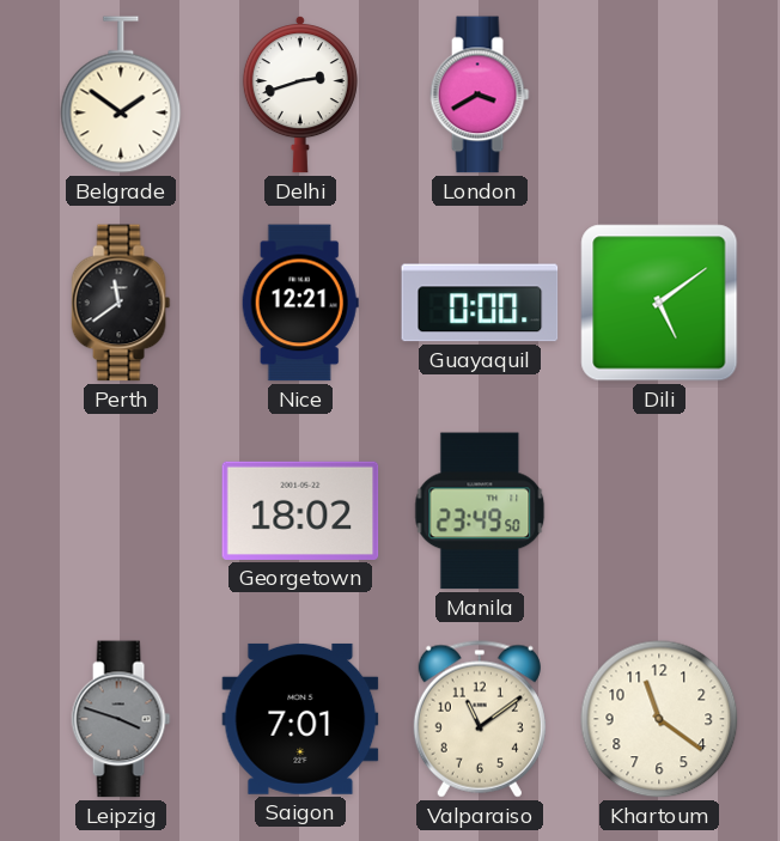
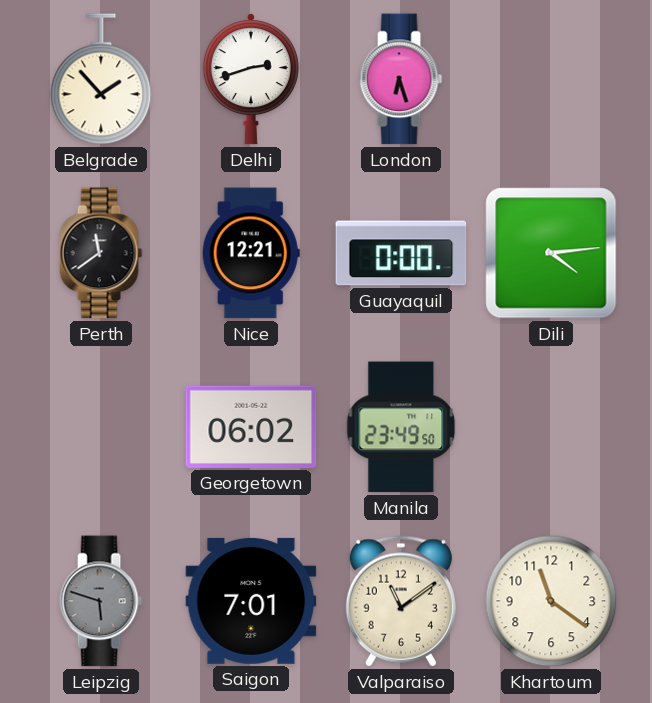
Belgrade: 1:51 -> 1:53
London: 3:40 -> 6:27
Dili: 5:09 -> 4:14
Georgetown: 18:02 -> 06:02
Leipzig: 3:48 -> 5:48
